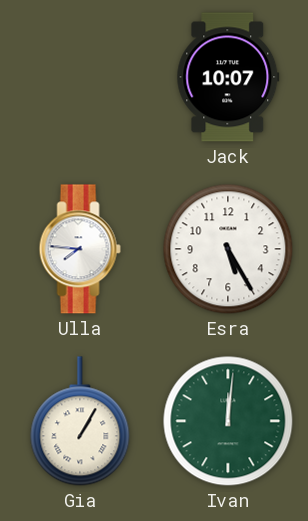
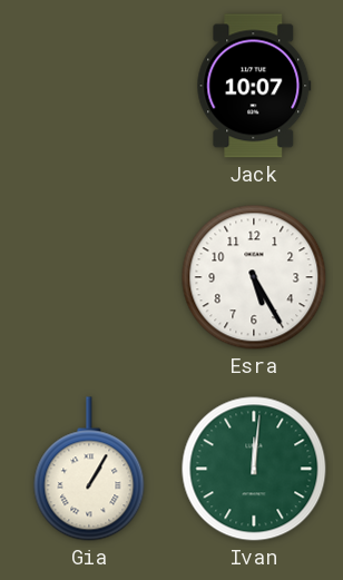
Ulla: 7:46 -> none
